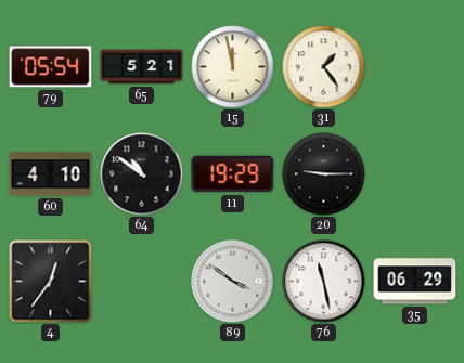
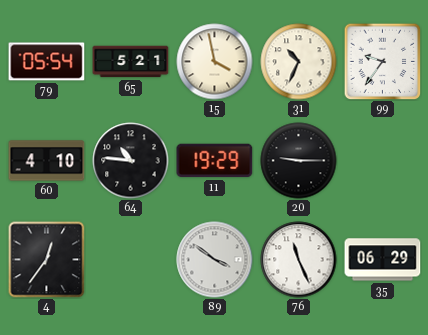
15: 11:58 -> 3:58
31: 1:24 -> 10:34
99: none -> 9:36
64: 10:51 -> 10:46
76: 11:28 -> 11:26
